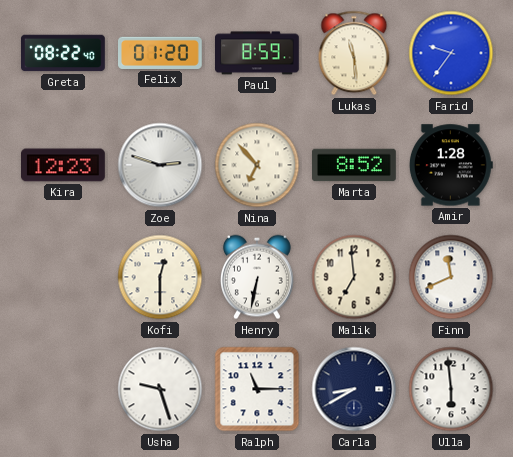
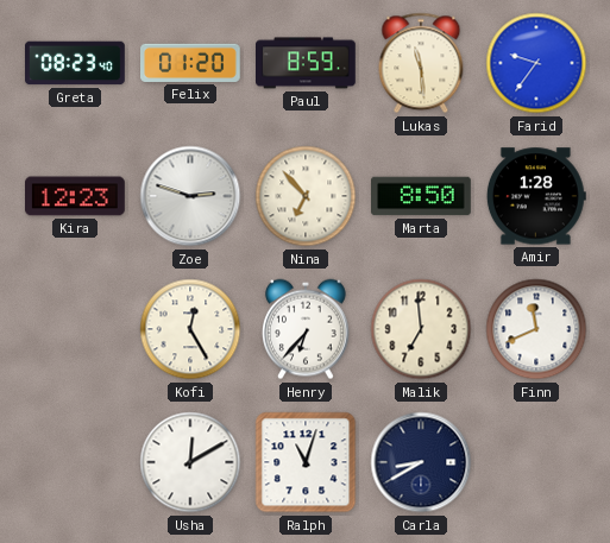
Greta: 08:22 -> 08:23
Marta: 8:52 -> 8:50
Kofi: 12:30 -> 12:25
Henry: 6:32 -> 6:37
Usha: 9:27 -> 12:10
Ralph: 11:15 -> 11:03
Ulla: 5:59 -> none
